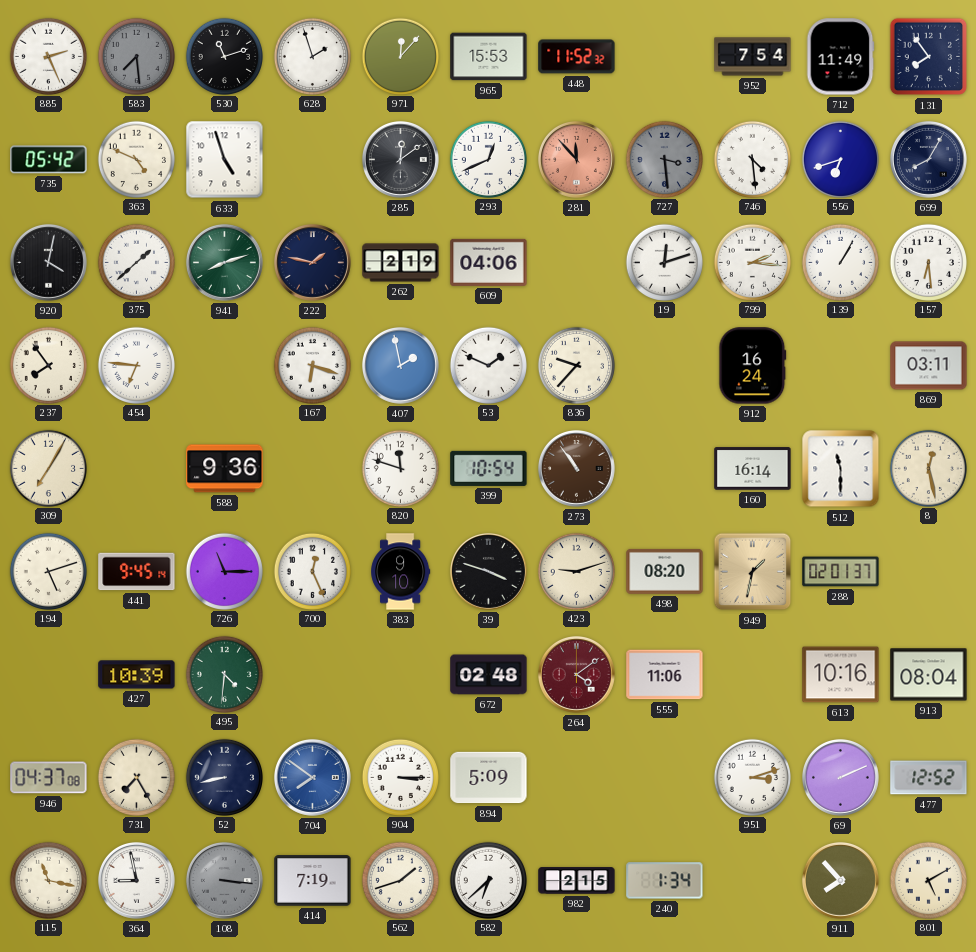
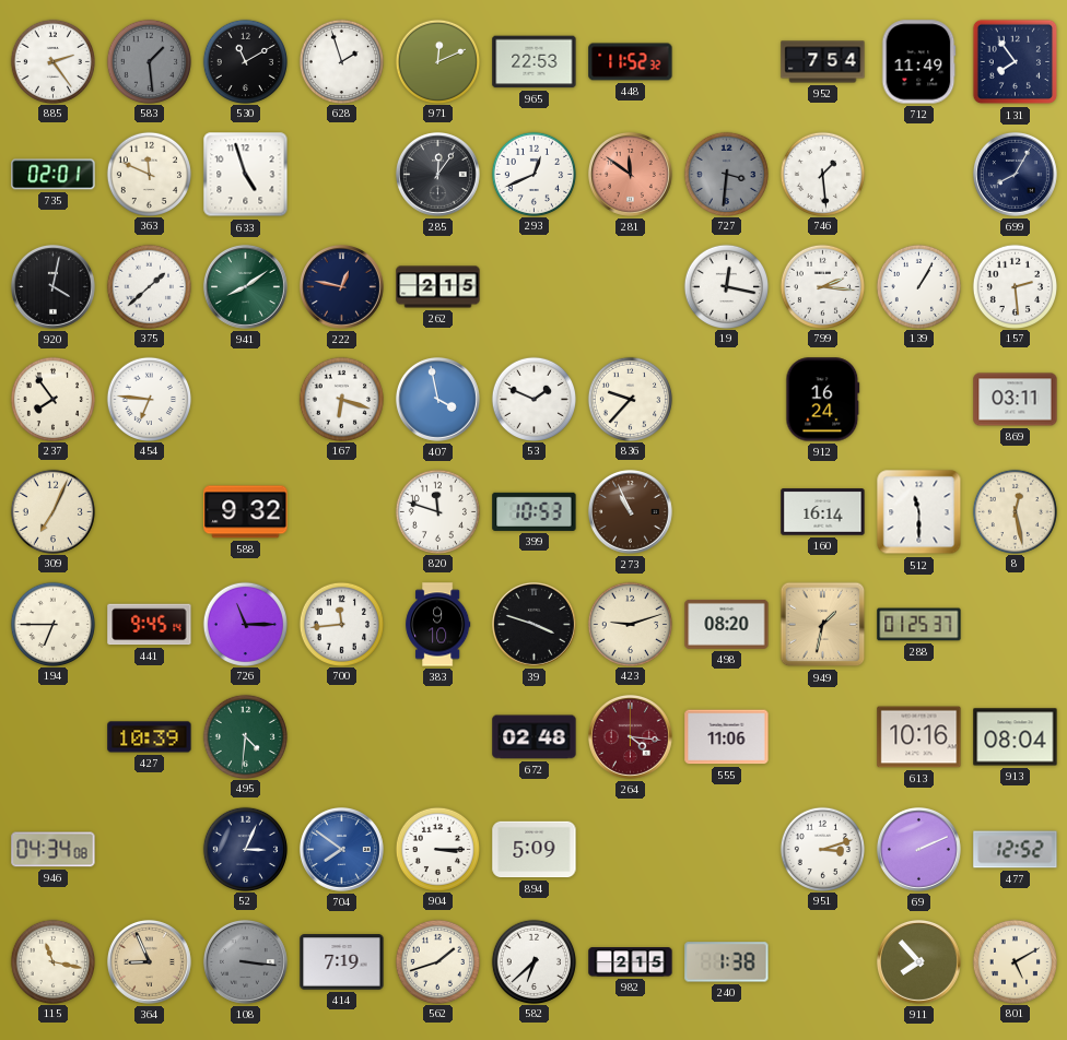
885: 2:26 -> 2:24
583: 7:29 -> 1:29
530: 11:12 -> 11:10
971: 12:07 -> 12:11
965: 15:53 -> 22:53
735: 05:42 -> 02:01
363: 4:49 -> 11:49
285: 12:09 -> 12:06
281: 11:53 -> 11:51
727: 3:29 -> 3:31
746: 4:29 -> 1:29
556: 6:42 -> none
941: 8:12 -> 8:09
222: 1:47 -> 12:47
262: 2:19 -> 2:15
609: 04:06 -> none
19: 12:12 -> 12:17
157: 6:29 -> 2:29
407: 1:58 -> 3:58
309: 7:05 -> 7:04
588: 9:36 -> 9:32
399: 10:54 -> 10:53
273: 10:54 -> 10:56
194: 5:12 -> 6:45
700: 12:26 -> 11:44
288: 02:01 -> 01:25
264: 4:09 -> 4:16
946: 04:37 -> 04:34
731: 7:25 -> none
52: 8:43 -> 3:04
364: 8:58 -> 8:56
364 dial: white -> champagne
240: 1:34 -> 1:38
